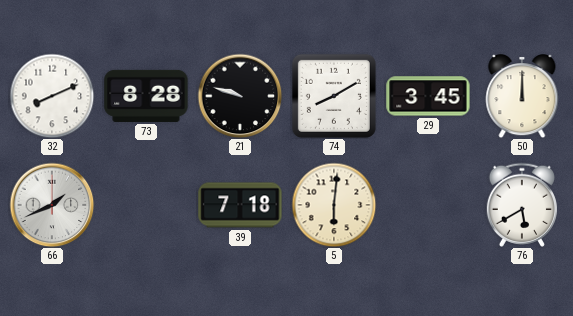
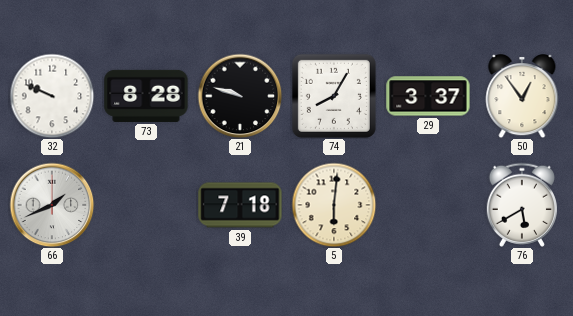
32: 8:11 -> 9:49
74: 8:10 -> 8:05
29: 3:45 -> 3:37
50: 12:00 -> 12:54
